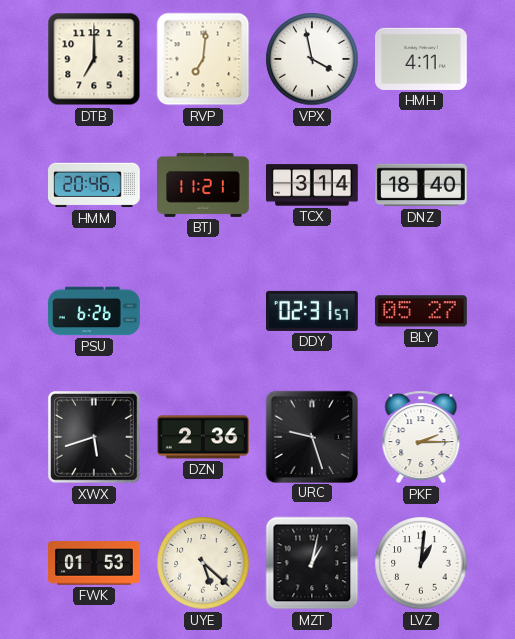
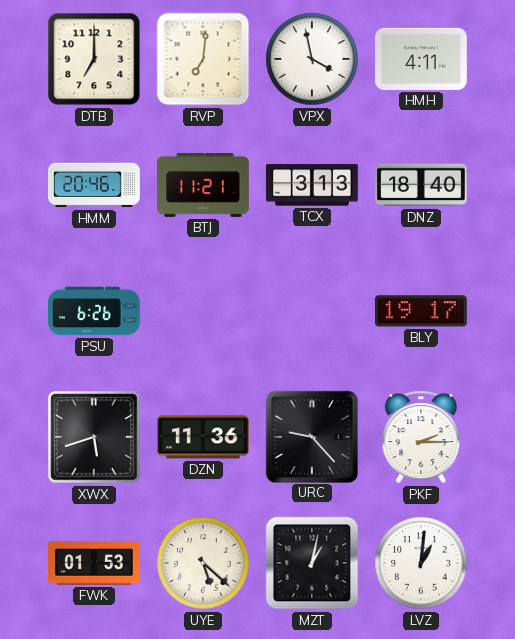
TCX: 3:14 -> 3:13
DDY: 02:31 -> none
BLY: 05:27 -> 19:17
DZN: 2:36 -> 11:36
URC: 9:27 -> 9:23
